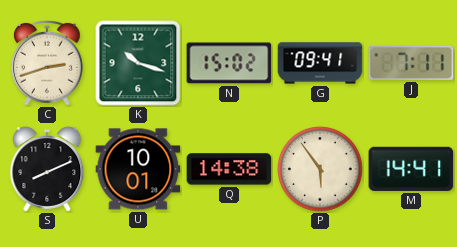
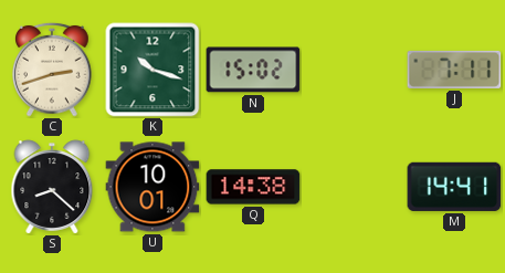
G: 09:41 -> none
S: 8:11 -> 8:22
P: 5:54 -> none
